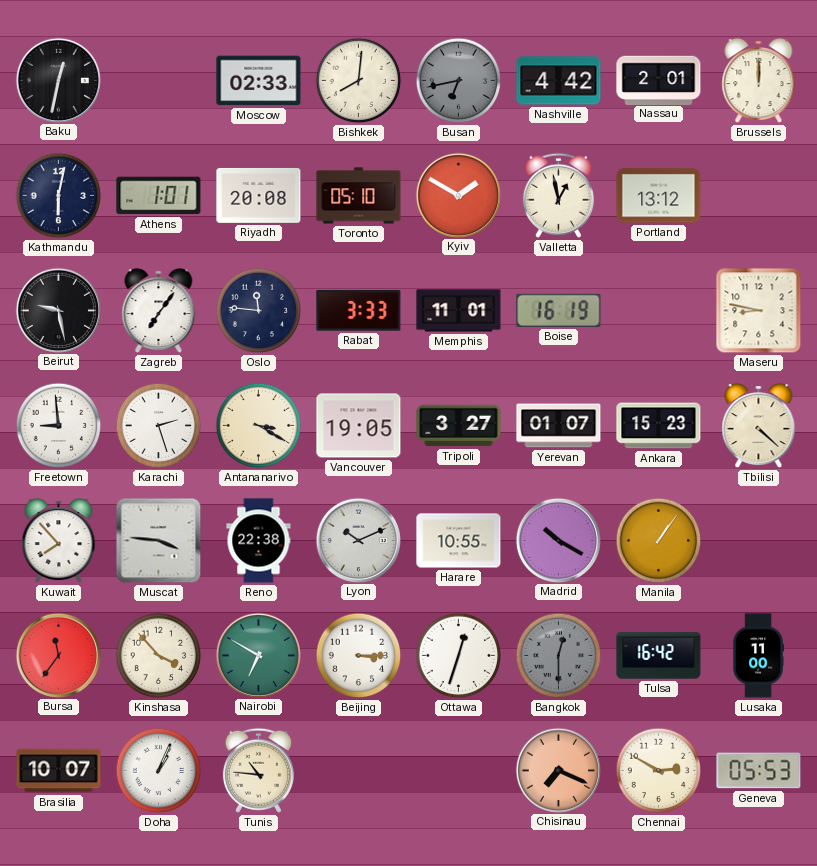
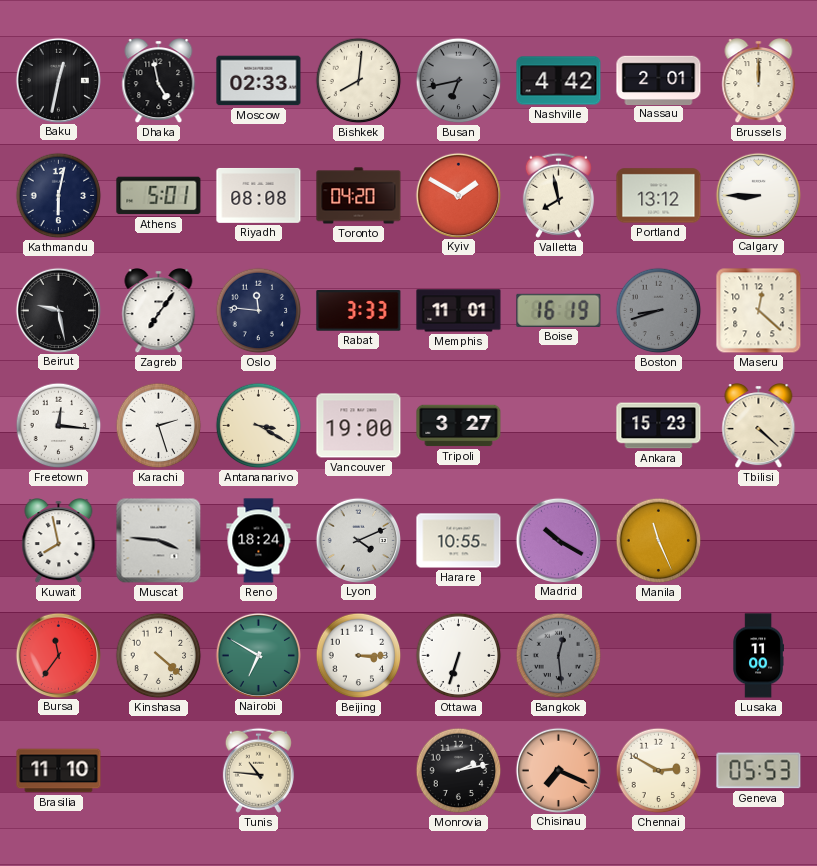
Dhaka: none -> 4:58
Athens: 1:01 -> 5:01
Riyadh: 20:08 -> 08:08
Toronto: 05:10 -> 04:20
Valletta: 12:58 -> 7:58
Calgary: none -> 8:45
Boston: none -> 8:42
Maseru: 8:47 -> 12:22
Freetown: 8:59 -> 12:16
Vancouver: 19:05 -> 19:00
Yerevan: 01:07 -> none
Kuwait: 7:53 -> 7:58
Reno: 22:38 -> 18:24
Lyon: 10:11 -> 4:11
Manila: 1:06 -> 11:26
Kinshasa: 3:53 -> 4:22
Ottawa: 12:33 -> 6:33
Bangkok: 12:30 -> 12:29
Tulsa: 16:42 -> none
Brasilia: 10:07 -> 11:10
Doha: 1:04 -> none
Monrovia: none -> 2:13
